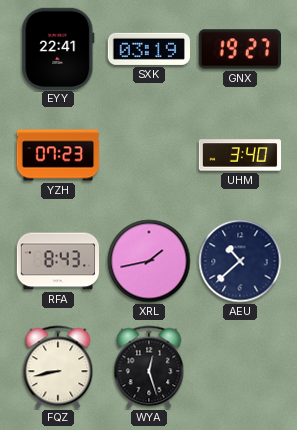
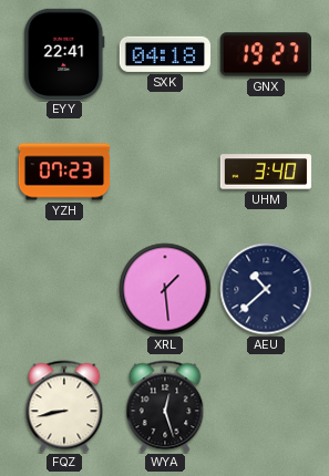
SXK: 03:19 -> 04:18
RFA: 8:43 -> none
XRL: 1:43 -> 1:29
